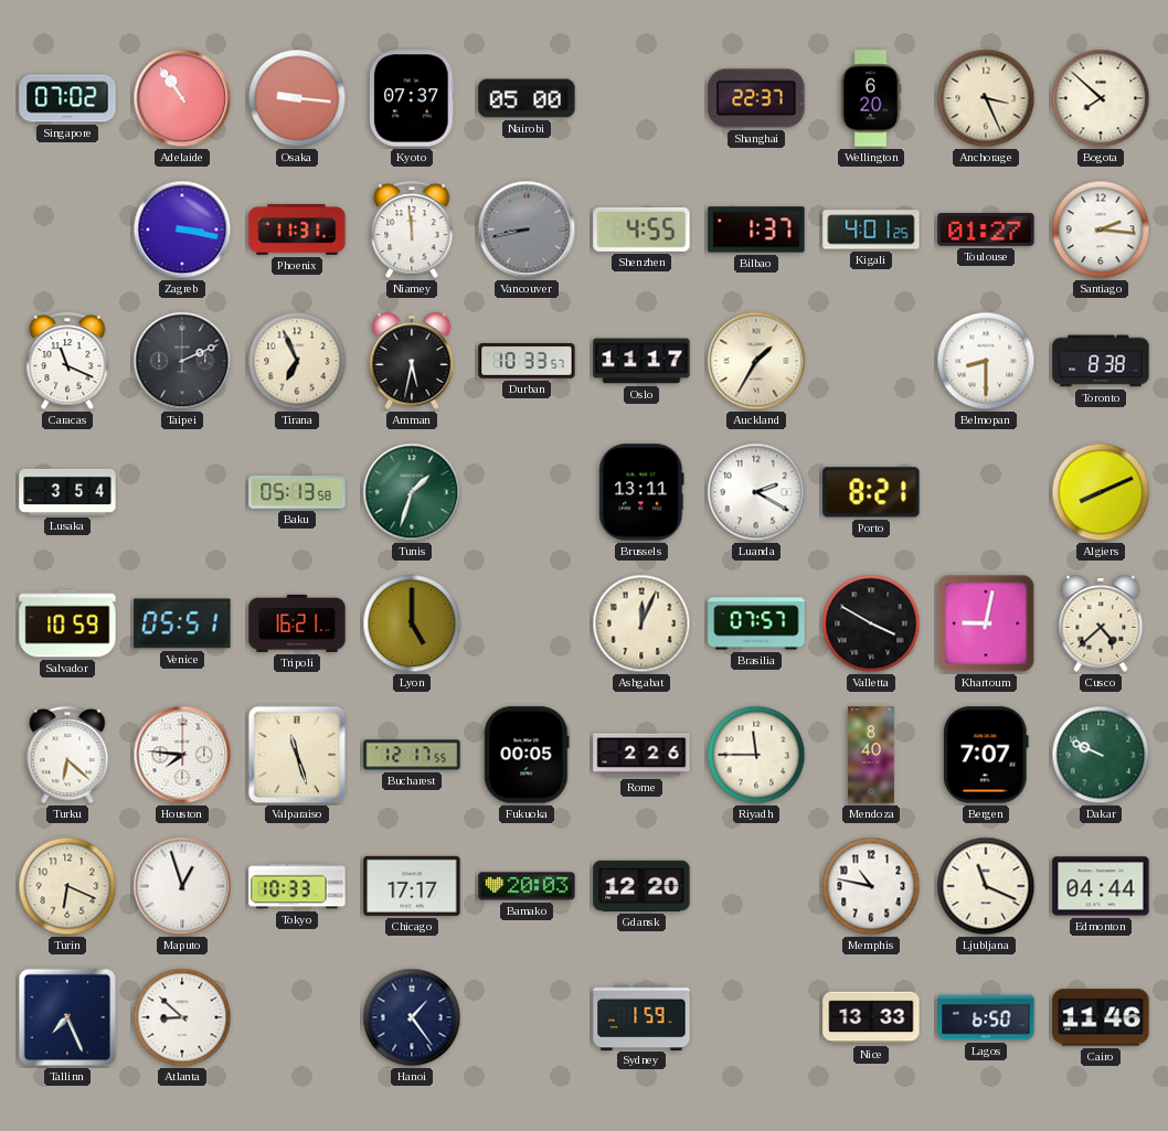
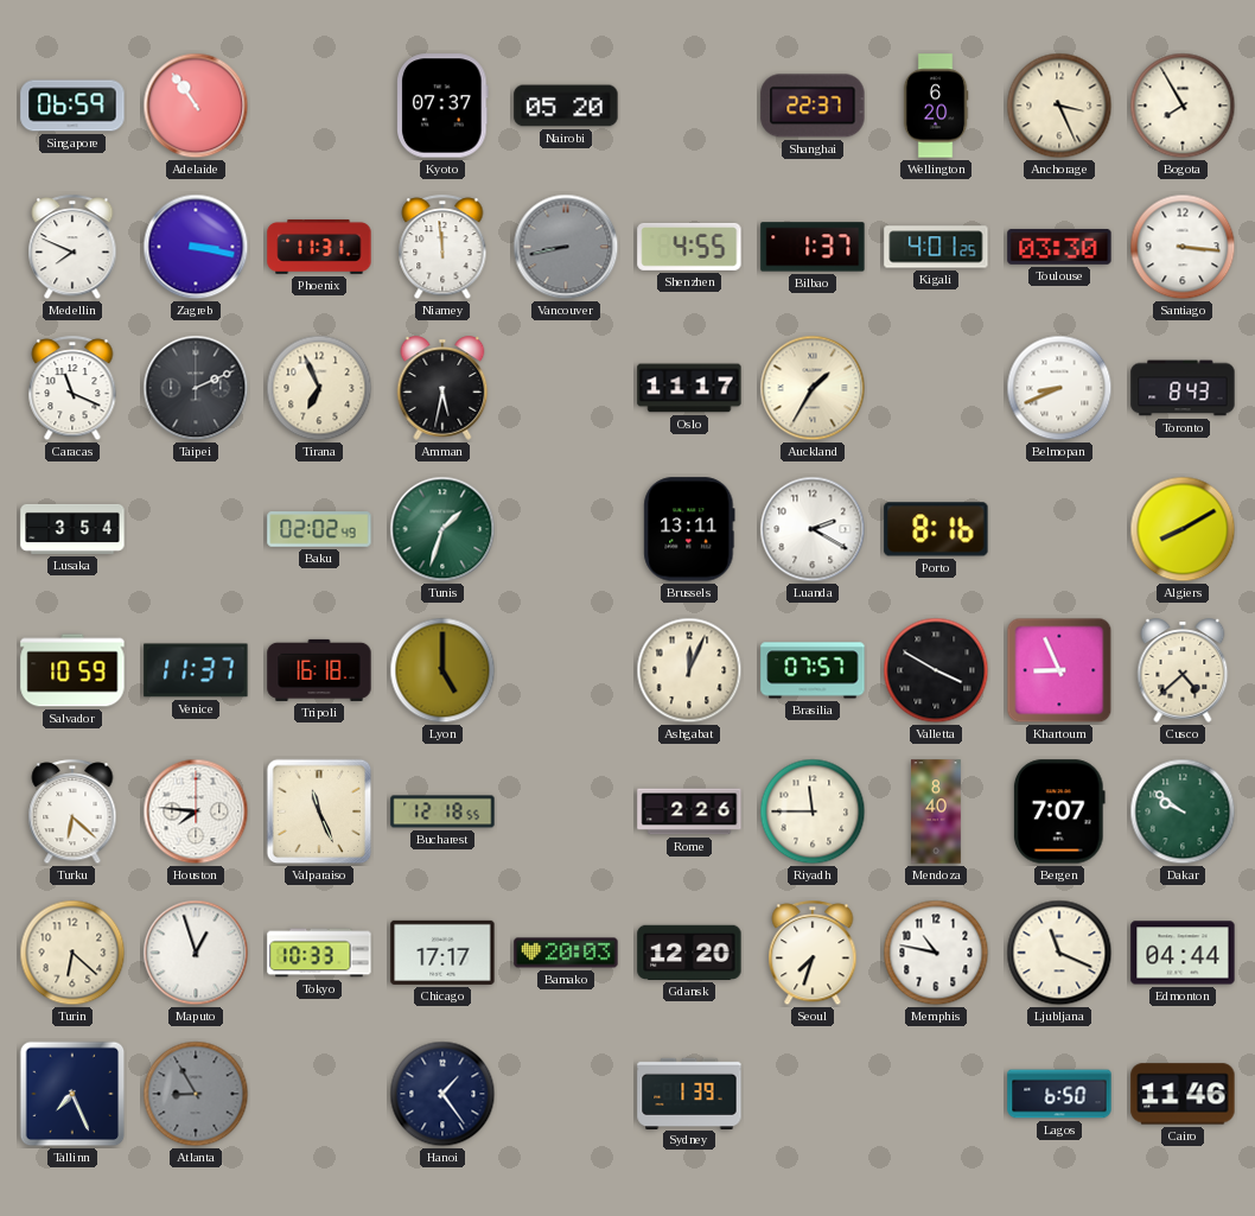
Singapore: 07:02 -> 06:59
Osaka: 9:16 -> none
Nairobi: 05:00 -> 05:20
Bogota: 7:52 -> 7:55
Medellin: none -> 7:49
Toulouse: 01:27 -> 03:30
Santiago: 2:16 -> 3:16
Durban: 10:33 -> none
Belmopan: 8:30 -> 8:41
Toronto: 8:38 -> 8:43
Baku: 05:13 -> 02:02
Porto: 8:21 -> 8:16
Algiers: 8:11 -> 8:10
Venice: 05:51 -> 11:37
Tripoli: 16:21 -> 16:18
Khartoum: 9:02 -> 8:56
Valparaiso: 11:27 -> 11:26
Bucharest: 12:17 -> 12:18
Fukuoka: 00:05 -> none
Dakar: 9:49 -> 9:51
Turin: 6:19 -> 6:22
Seoul: none -> 7:33
Atlanta: 8:52 -> 8:55
Atlanta dial: white -> grey
Sydney: 1:59 -> 1:39
Nice: 13:33 -> none
